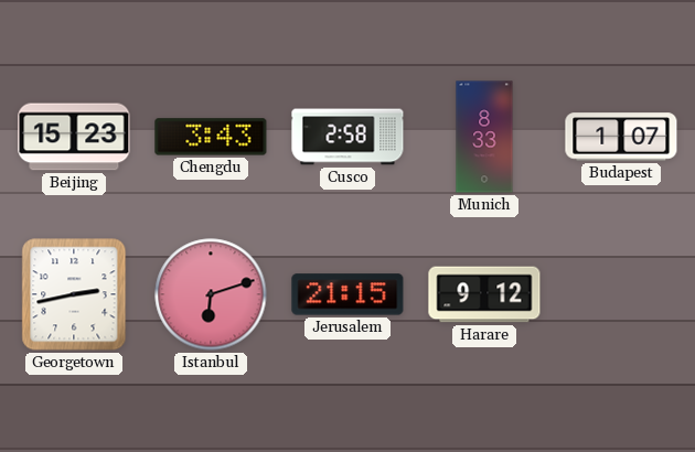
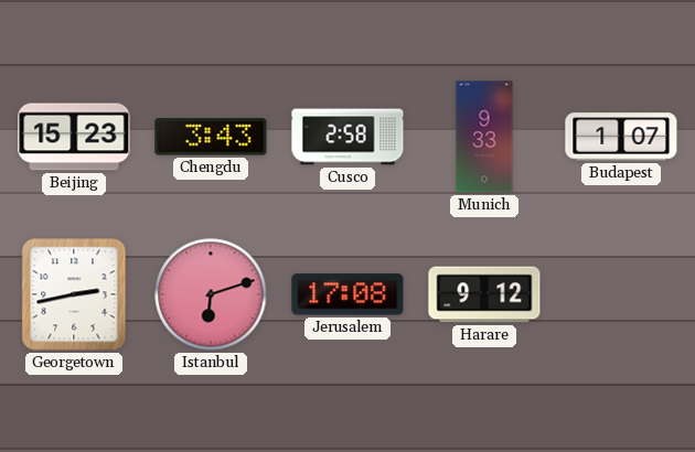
Munich: 8:33 -> 9:33
Jerusalem: 21:15 -> 17:08
